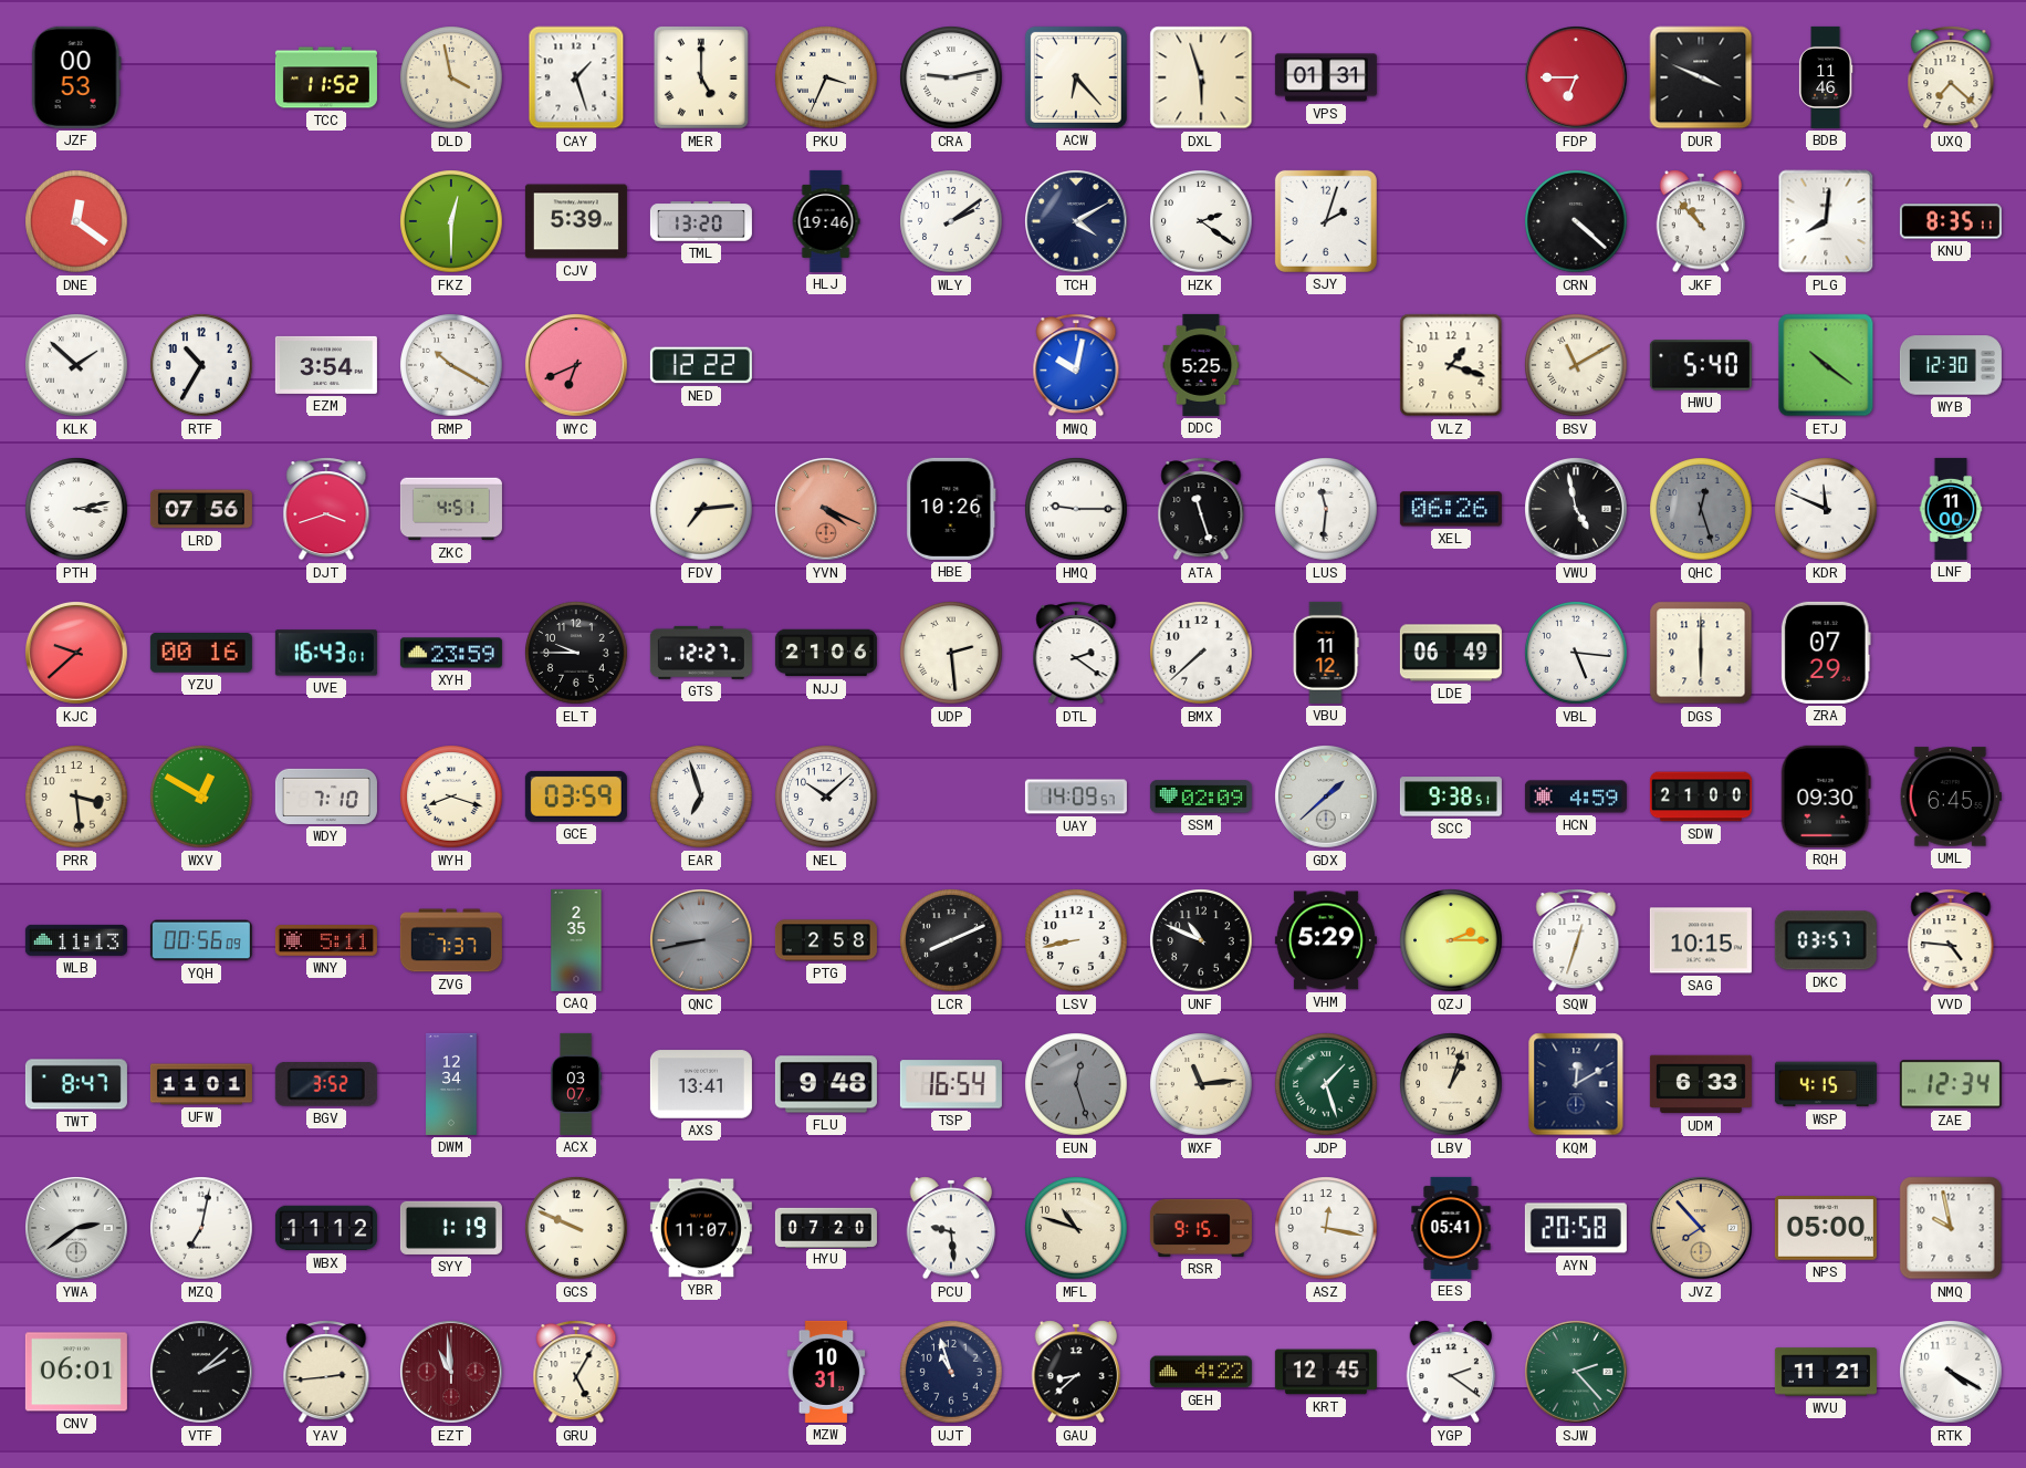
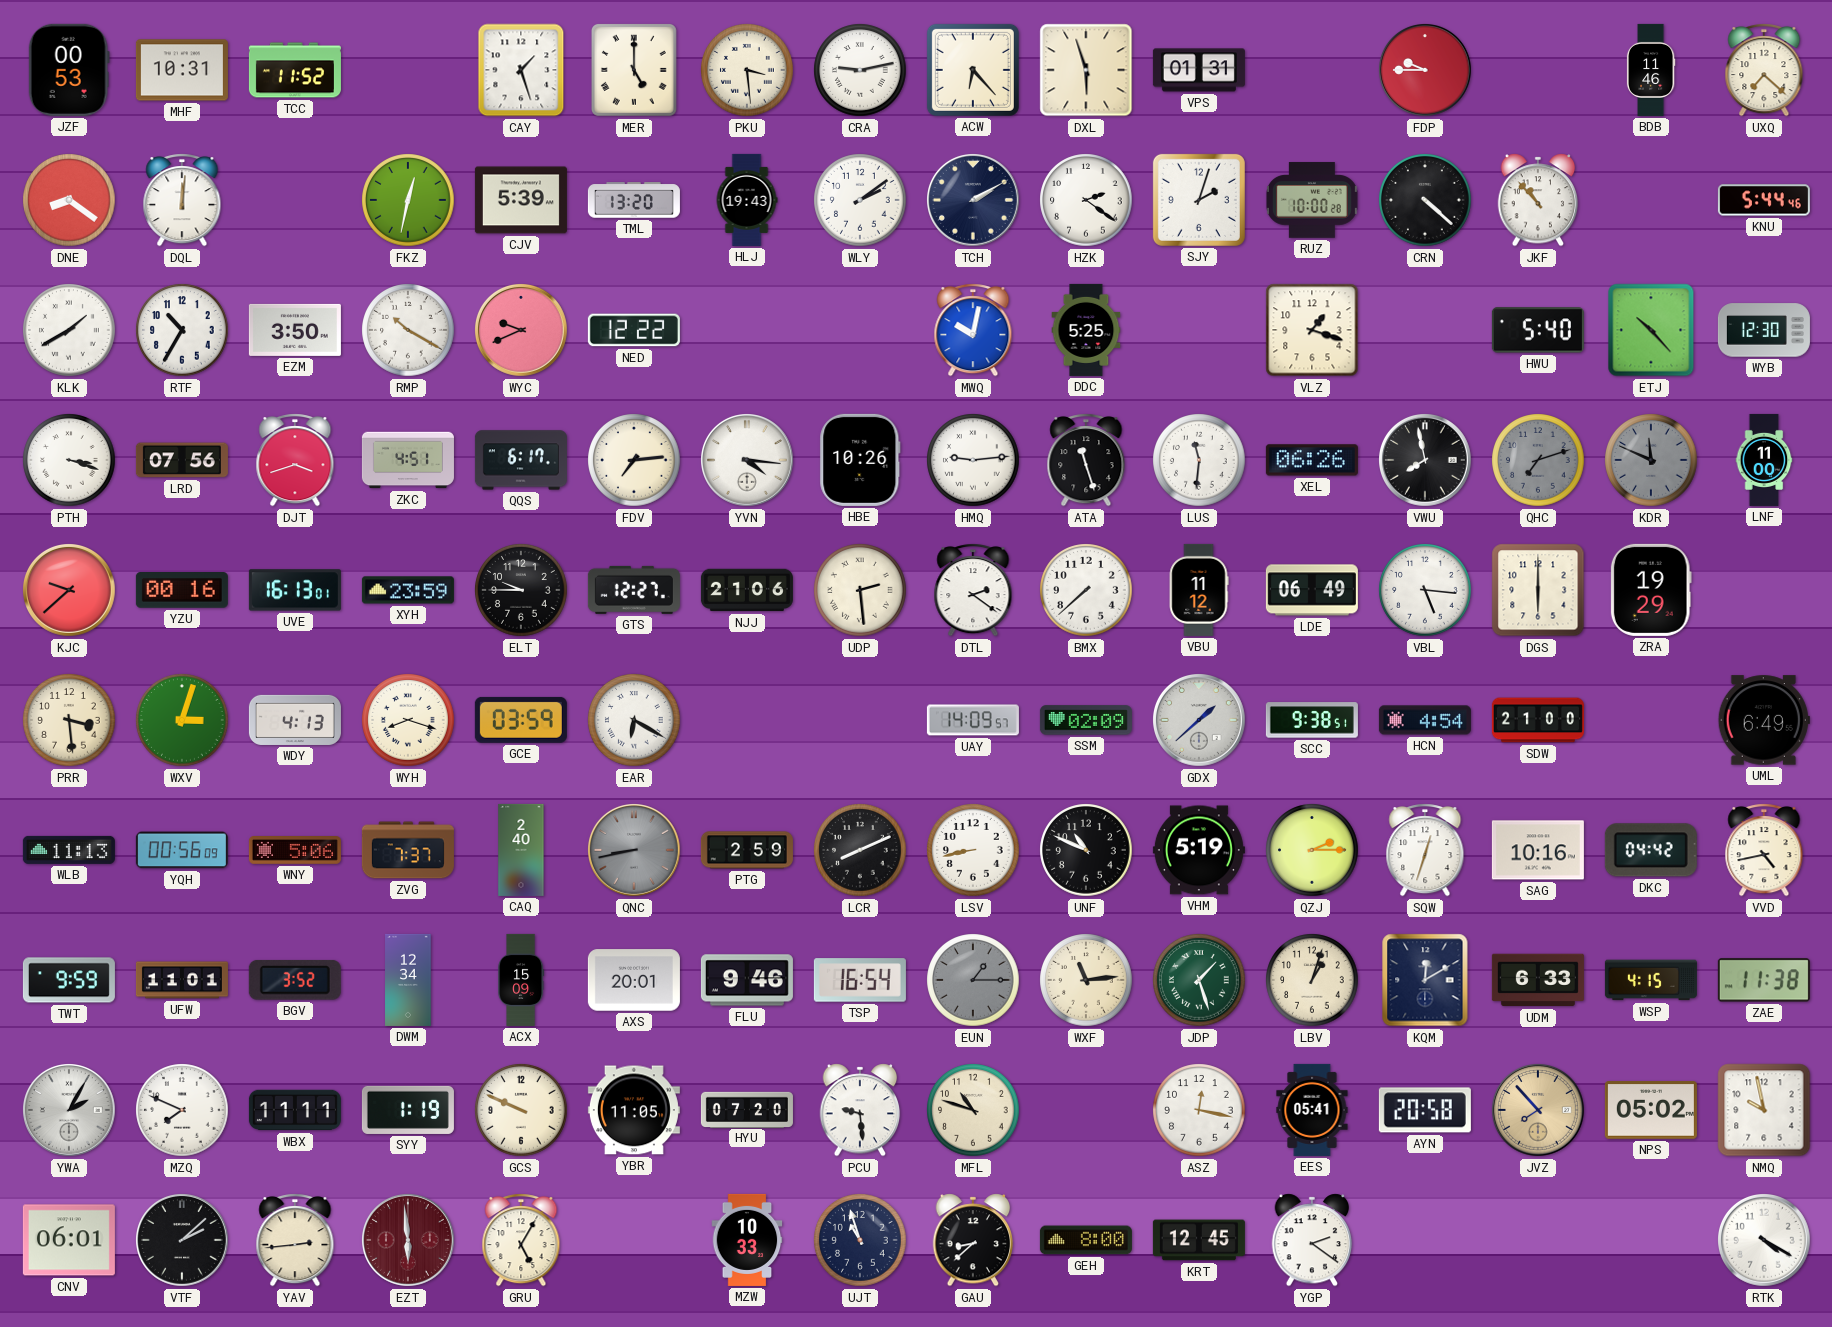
MHF: none -> 10:31
DLD: 3:58 -> none
PKU: 3:34 -> 3:29
FDP: 6:45 -> 9:45
DUR: 3:49 -> none
DNE: 12:21 -> 8:21
DQL: none -> 12:01
FKZ: 12:30 -> 12:32
HLJ: 19:46 -> 19:43
TCH: 4:10 -> 2:10
RUZ: none -> 10:00
PLG: 8:01 -> none
KNU: 8:35 -> 5:44
KLK: 1:52 -> 1:40
EZM: 3:54 -> 3:50
WYC: 6:41 -> 9:41
BSV: 11:10 -> none
ETJ: 10:21 -> 10:23
PTH: 3:13 -> 3:18
QQS: none -> 6:17
YVN: 4:19 -> 4:16
YVN dial: salmon -> white
HMQ: 9:15 -> 9:14
VWU: 4:58 -> 7:58
QHC: 12:27 -> 7:12
KDR dial: white -> grey
UVE: 16:43 -> 16:13
ZRA: 07:29 -> 19:29
WXV: 12:50 -> 3:03
WDY: 7:10 -> 4:13
EAR: 6:57 -> 6:20
NEL: 10:08 -> none
HCN: 4:59 -> 4:54
RQH: 09:30 -> none
UML: 6:45 -> 6:49
WNY: 5:11 -> 5:06
CAQ: 2:35 -> 2:40
PTG: 2:58 -> 2:59
VHM: 5:29 -> 5:19
SAG: 10:15 -> 10:16
DKC: 03:57 -> 04:42
VVD: 4:46 -> 4:43
TWT: 8:47 -> 9:59
ACX: 03:07 -> 15:09
AXS: 13:41 -> 20:01
FLU: 9:48 -> 9:46
EUN: 12:27 -> 1:15
ZAE: 12:34 -> 11:38
YWA: 2:39 -> 2:05
MZQ: 7:02 -> 7:49
WBX: 11:12 -> 11:11
YBR: 11:07 -> 11:05
RSR: 9:15 -> none
NPS: 05:00 -> 05:02
EZT: 10:59 -> 5:59
MZW: 10:31 -> 10:33
GEH: 4:22 -> 8:00
SJW: 2:23 -> none
WVU: 11:21 -> none
